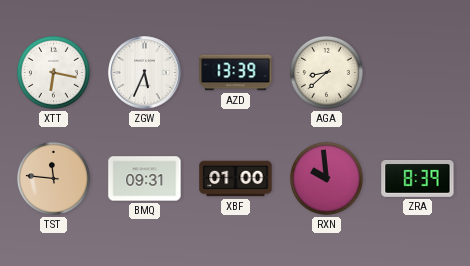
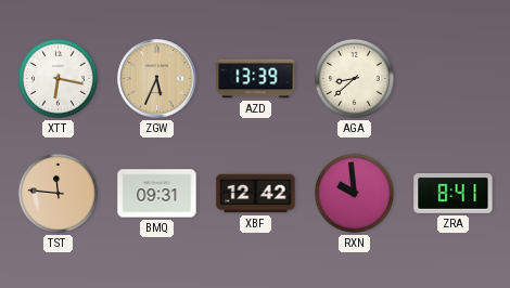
ZGW dial: white -> champagne
XBF: 01:00 -> 12:42
ZRA: 8:39 -> 8:41
